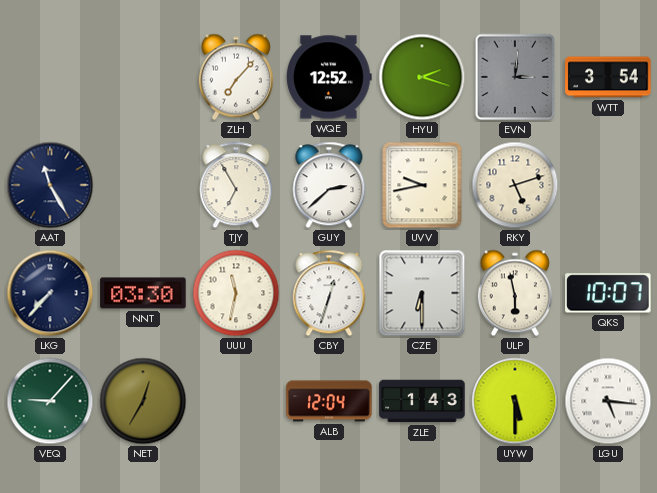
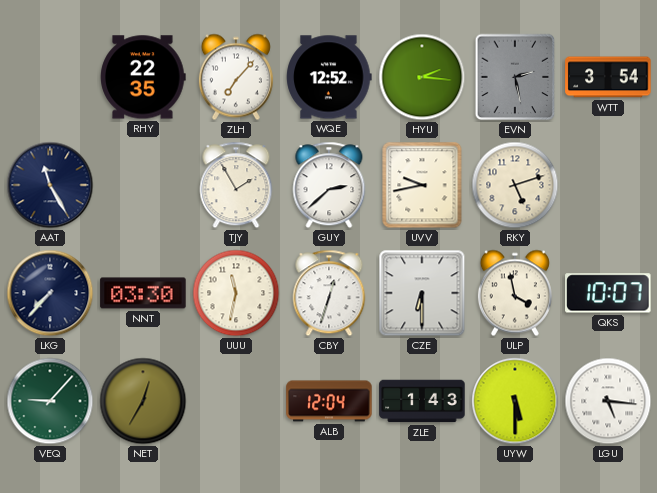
RHY: none -> 22:35
HYU: 2:18 -> 2:16
EVN: 3:01 -> 2:28
TJY: 6:55 -> 1:55
ULP: 5:58 -> 3:58
